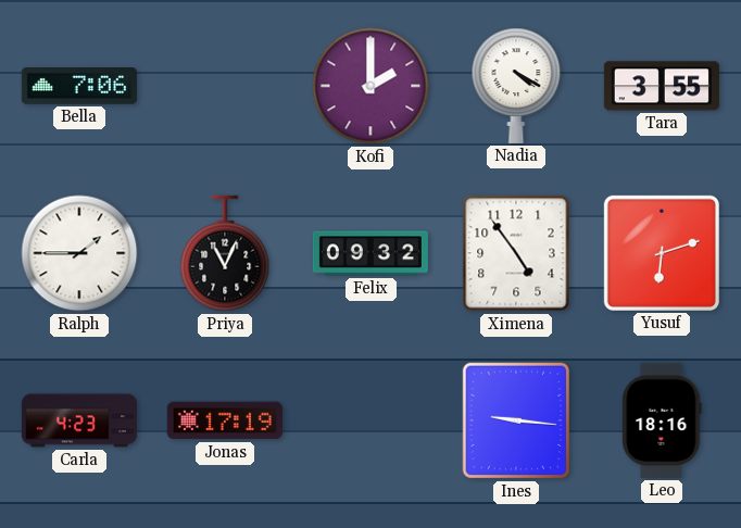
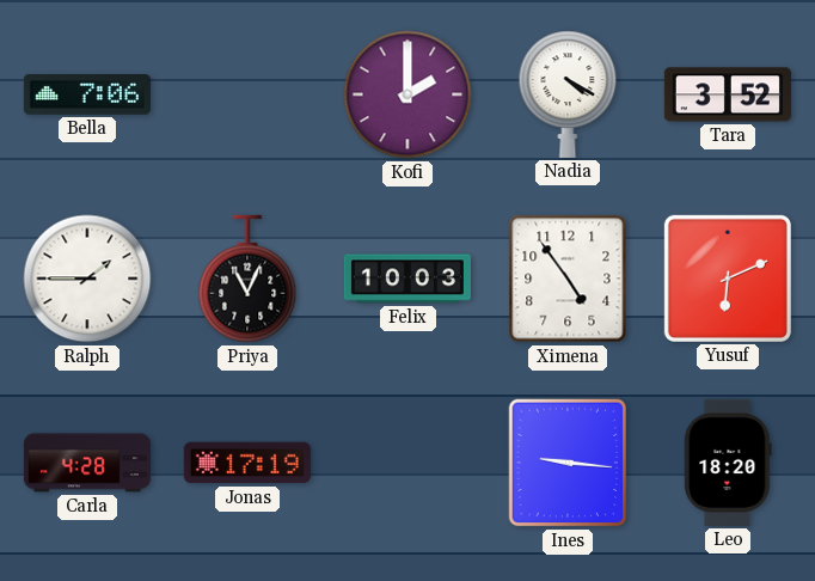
Tara: 3:55 -> 3:52
Felix: 09:32 -> 10:03
Yusuf: 6:12 -> 6:11
Carla: 4:23 -> 4:28
Leo: 18:16 -> 18:20
